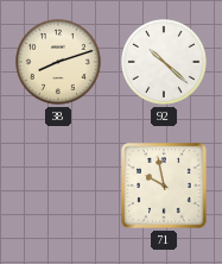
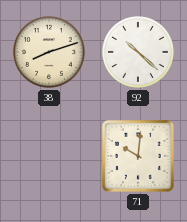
71: 9:58 -> 10:01
